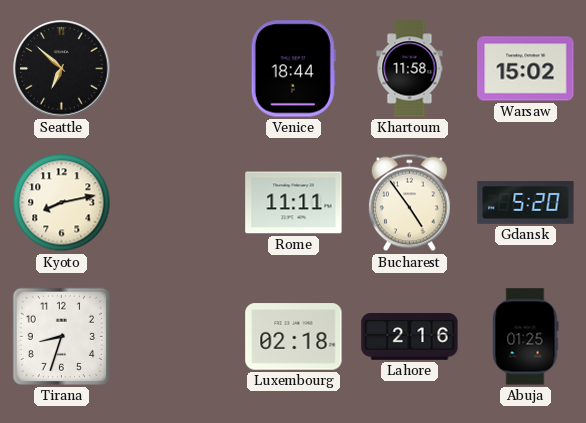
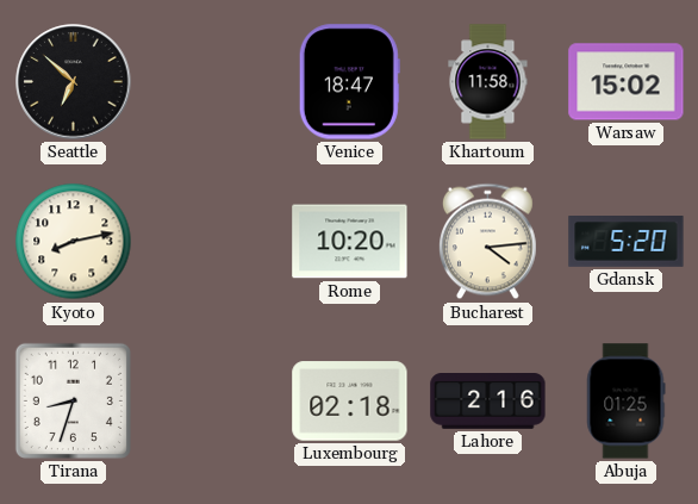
Venice: 18:44 -> 18:47
Rome: 11:11 -> 10:20
Bucharest: 4:54 -> 4:14
